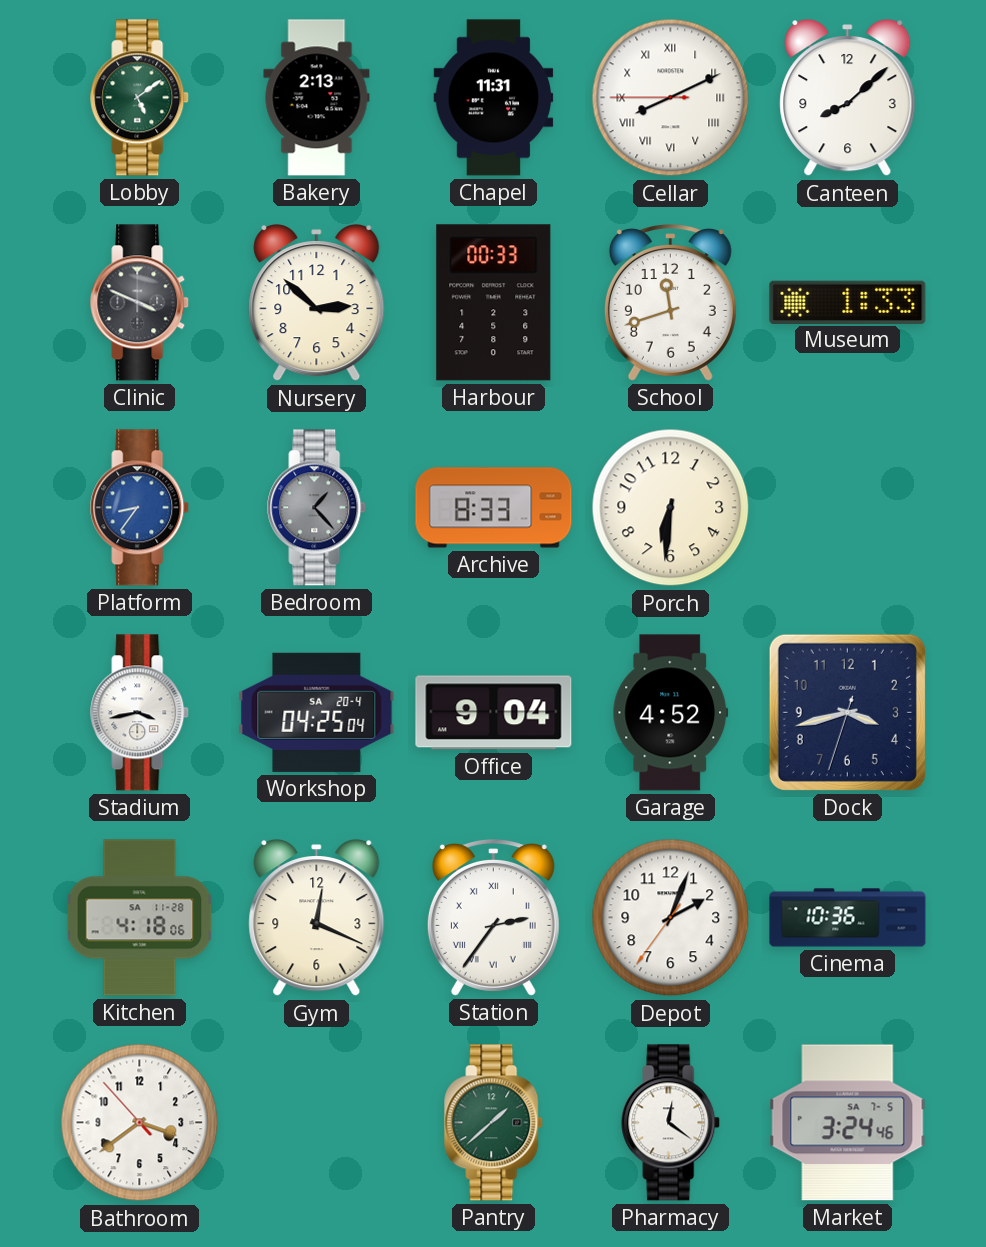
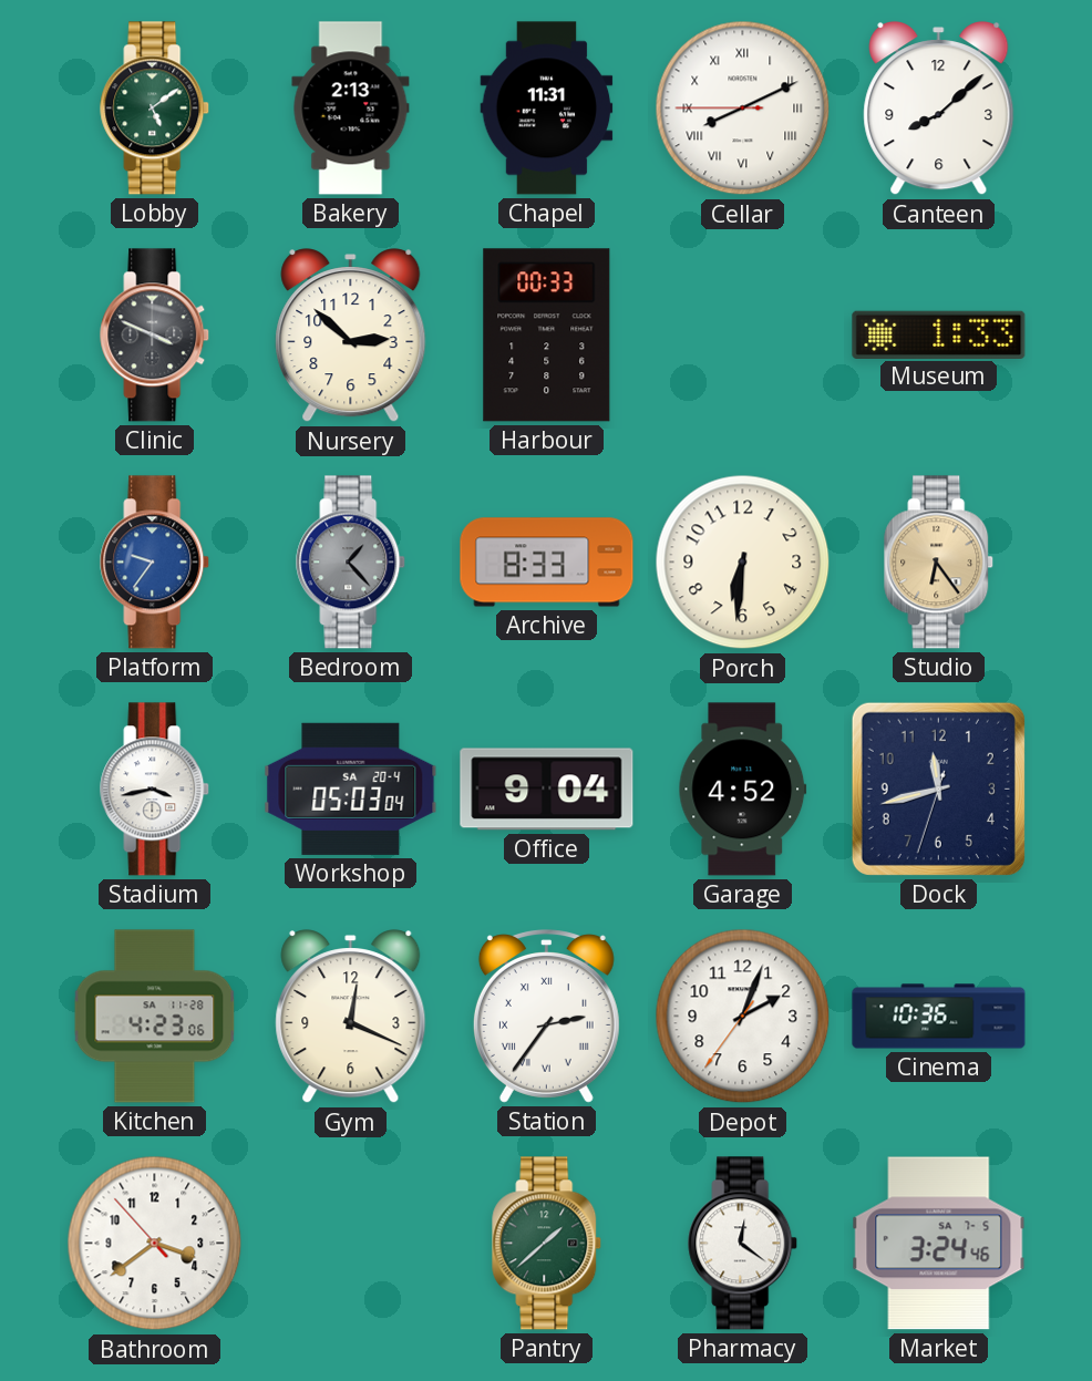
School: 11:42 -> none
Platform: 8:36 -> 9:36
Studio: none -> 6:24
Workshop: 04:25 -> 05:03
Dock: 3:42 -> 11:42
Kitchen: 4:18 -> 4:23
